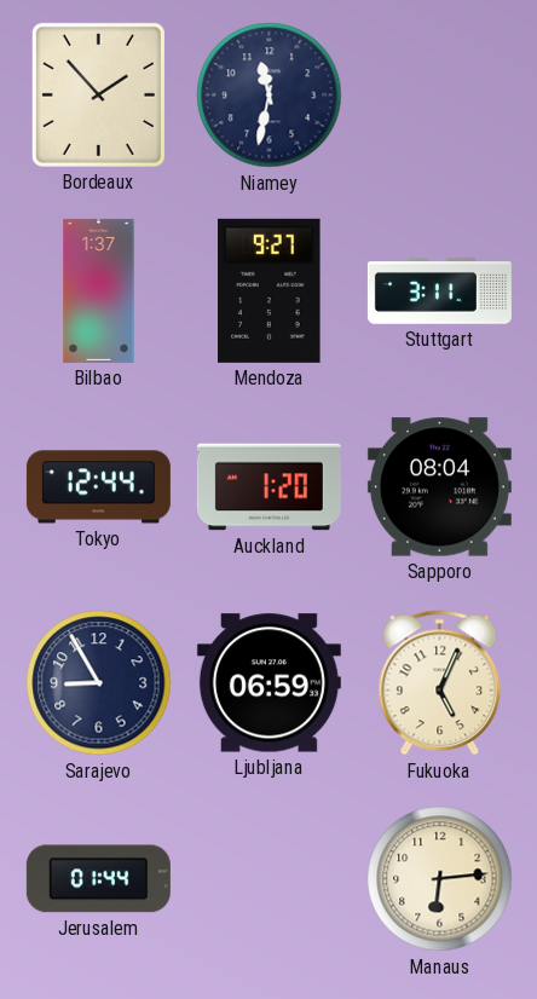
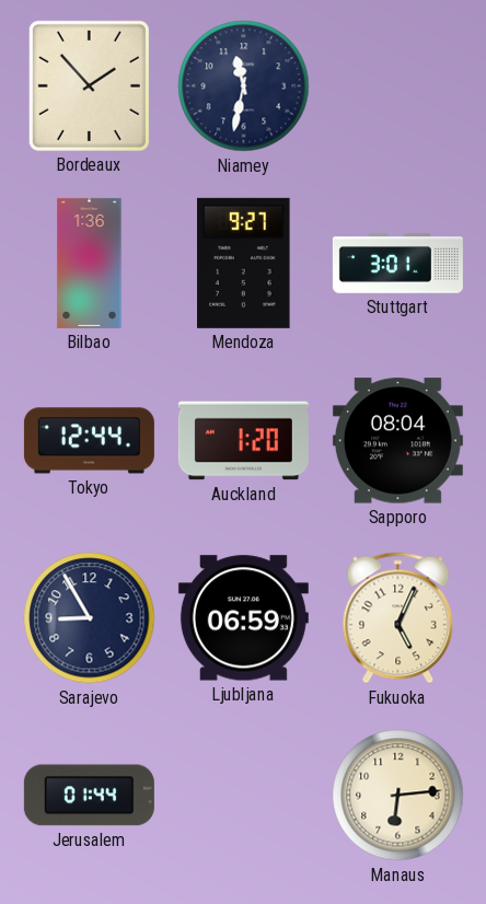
Bilbao: 1:37 -> 1:36
Stuttgart: 3:11 -> 3:01
